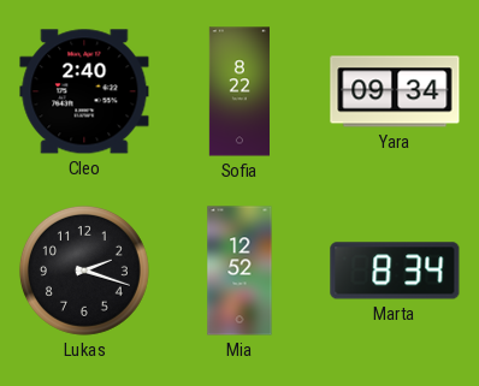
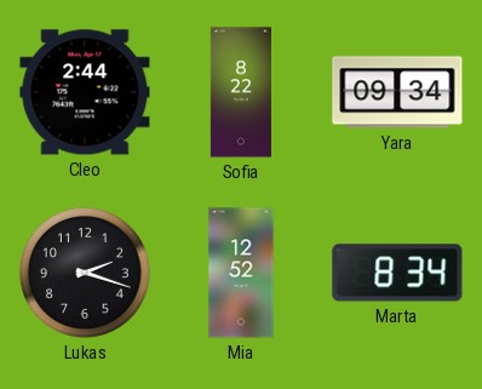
Cleo: 2:40 -> 2:44
